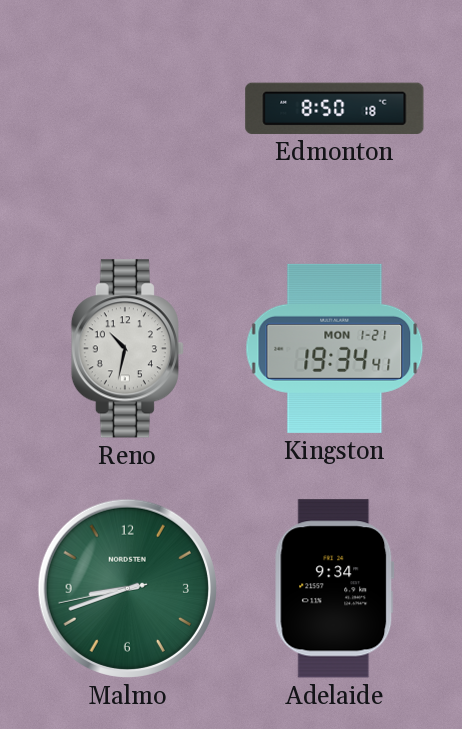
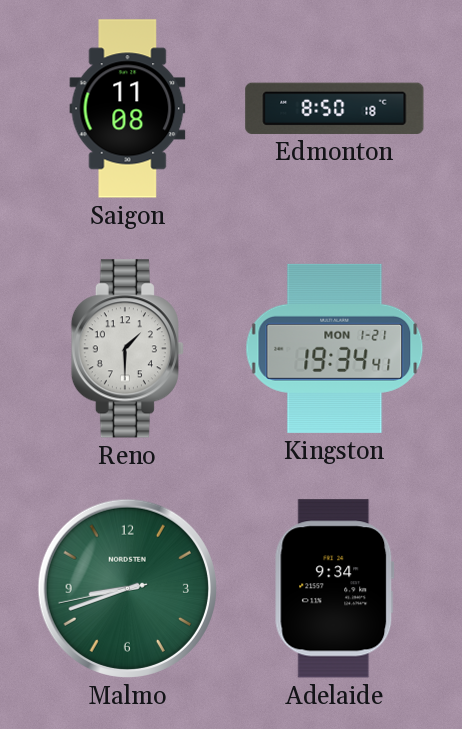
Saigon: none -> 11:08
Reno: 10:32 -> 1:30
